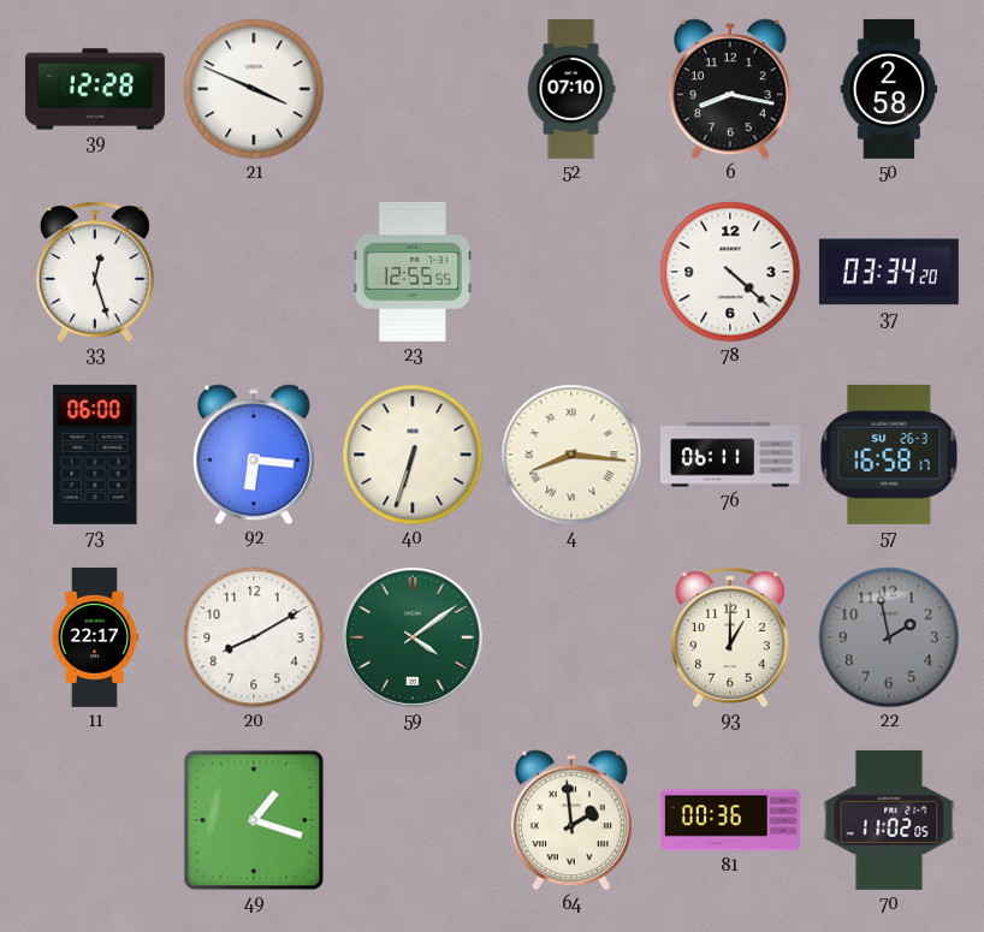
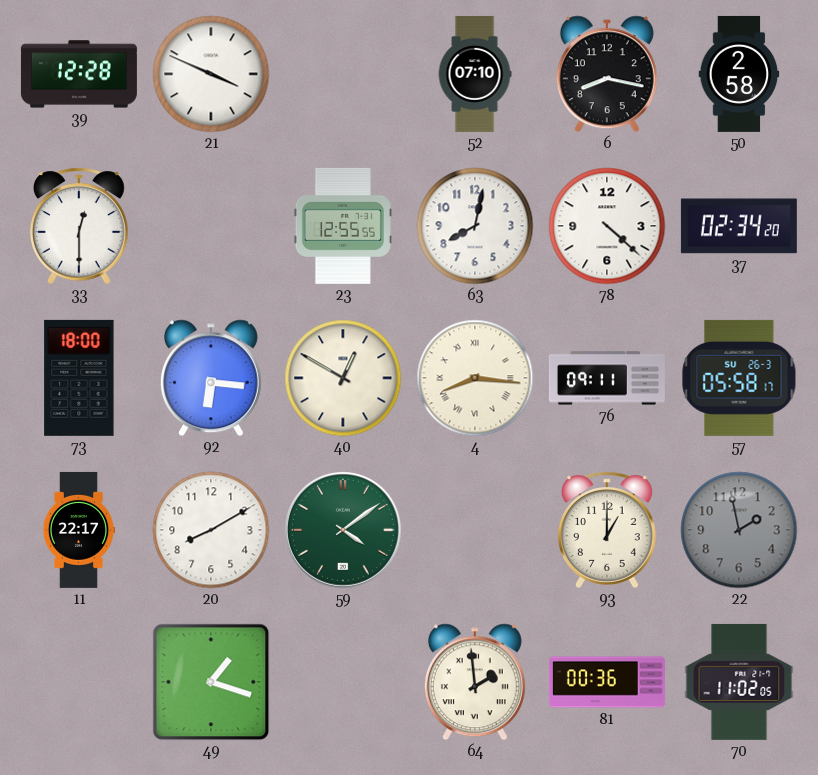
33: 12:27 -> 12:30
63: none -> 8:02
37: 03:34 -> 02:34
73: 06:00 -> 18:00
40: 6:33 -> 12:50
76: 06:11 -> 09:11
57: 16:58 -> 05:58
